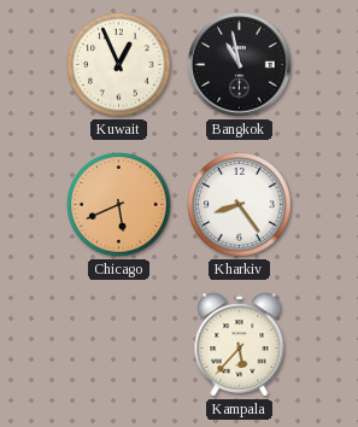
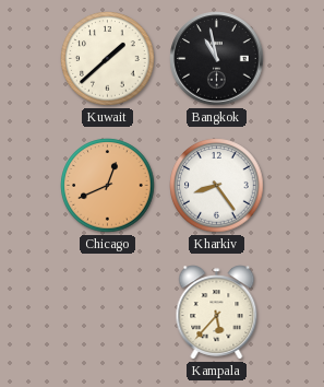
Kuwait: 12:56 -> 1:38
Chicago: 5:41 -> 12:41
